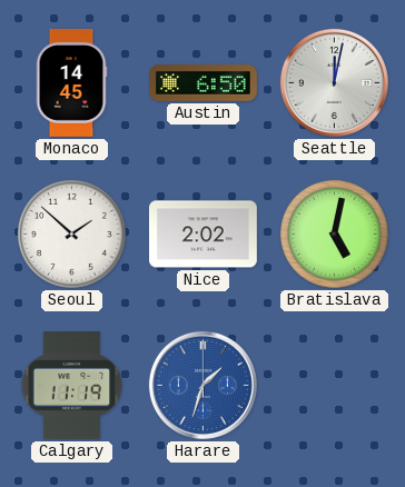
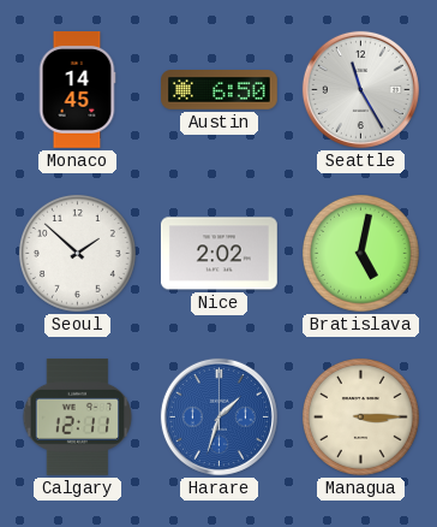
Seattle: 12:02 -> 11:25
Calgary: 11:19 -> 12:11
Managua: none -> 3:15
